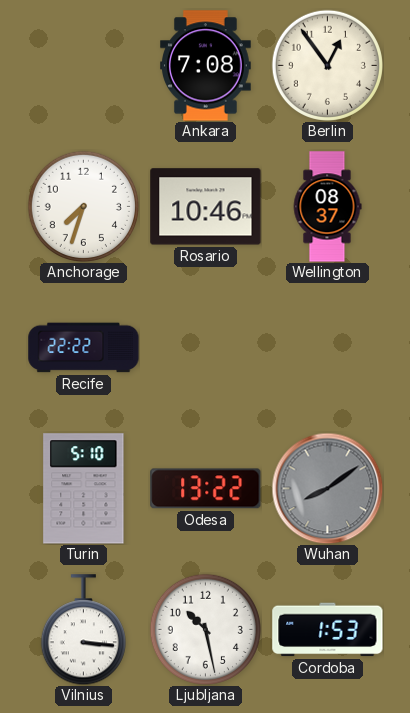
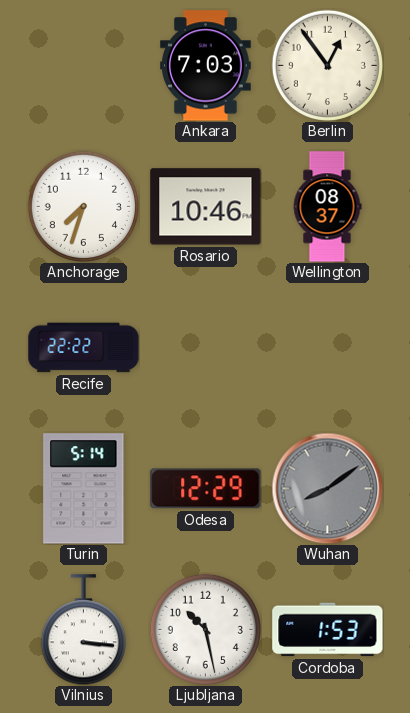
Ankara: 7:08 -> 7:03
Turin: 5:10 -> 5:14
Odesa: 13:22 -> 12:29
